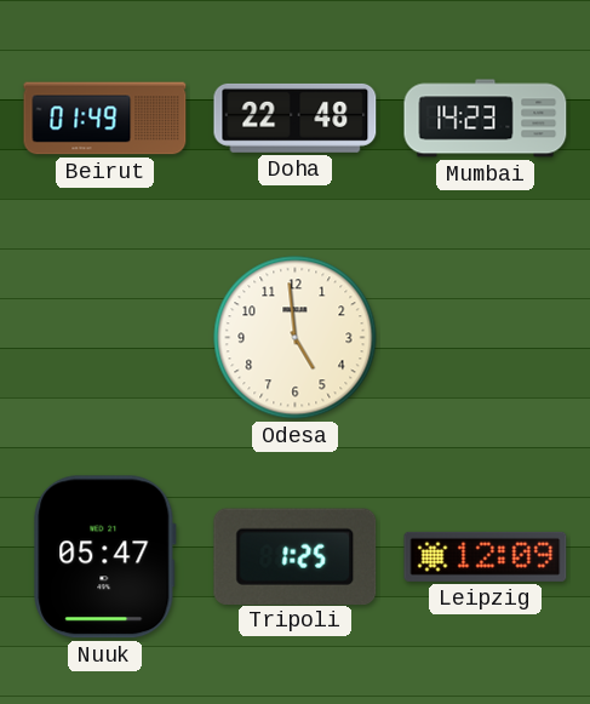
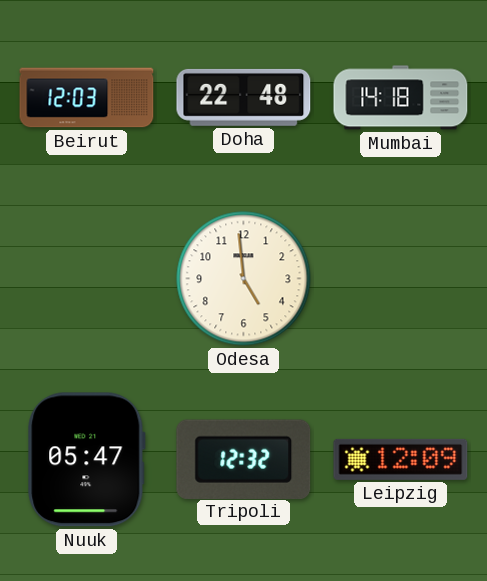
Beirut: 01:49 -> 12:03
Mumbai: 14:23 -> 14:18
Tripoli: 1:25 -> 12:32
